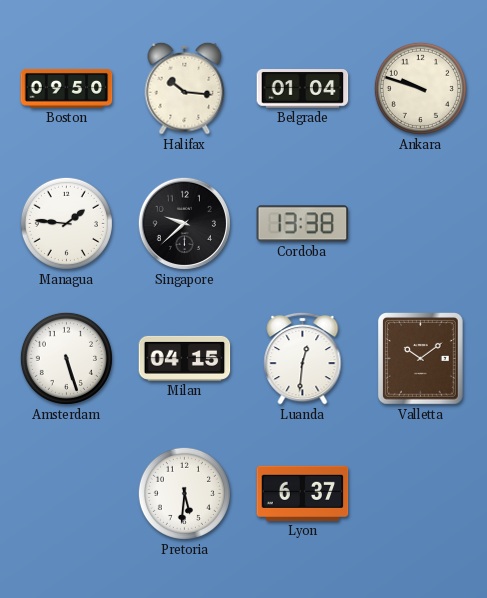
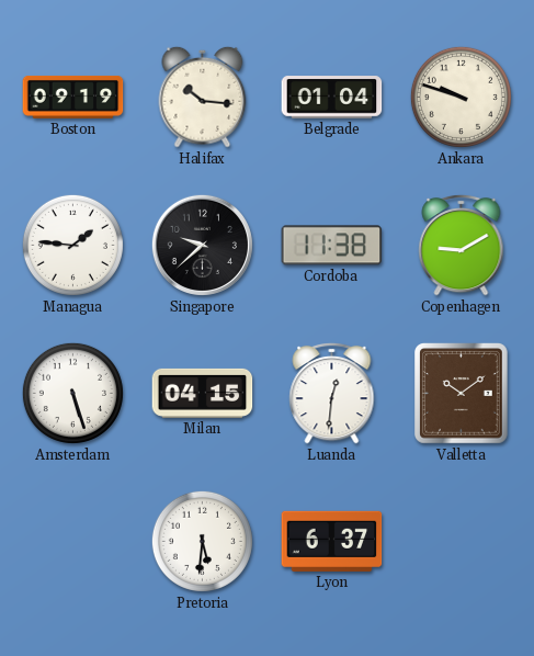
Boston: 09:50 -> 09:19
Cordoba: 13:38 -> 11:38
Copenhagen: none -> 9:10
